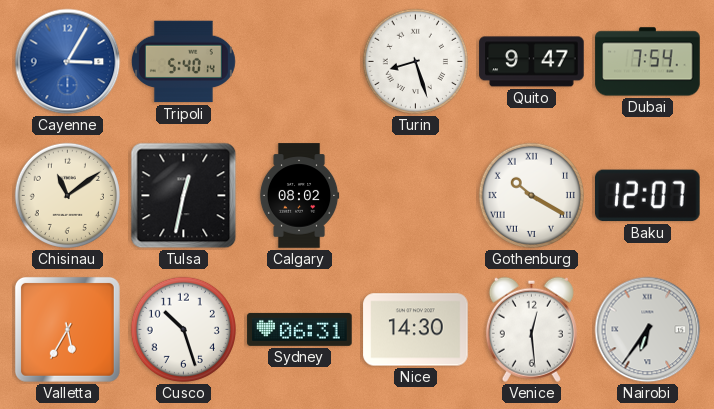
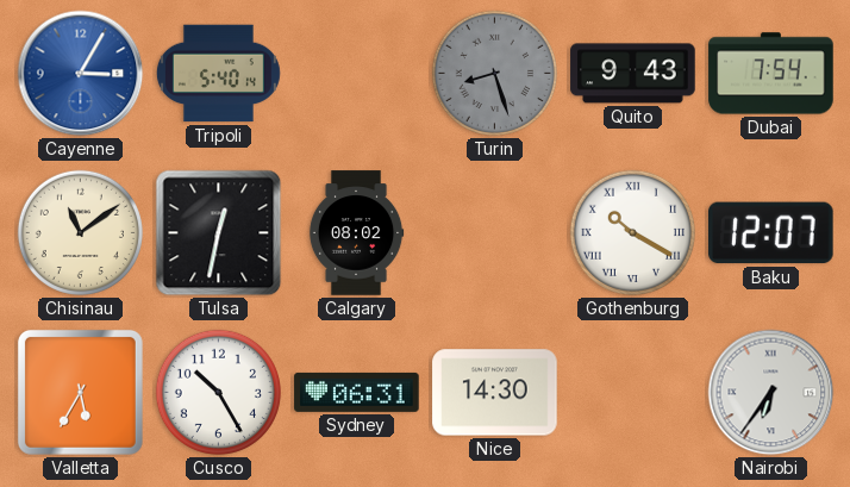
Turin dial: white -> grey
Quito: 9:47 -> 9:43
Cusco: 10:27 -> 10:25
Venice: 12:29 -> none
